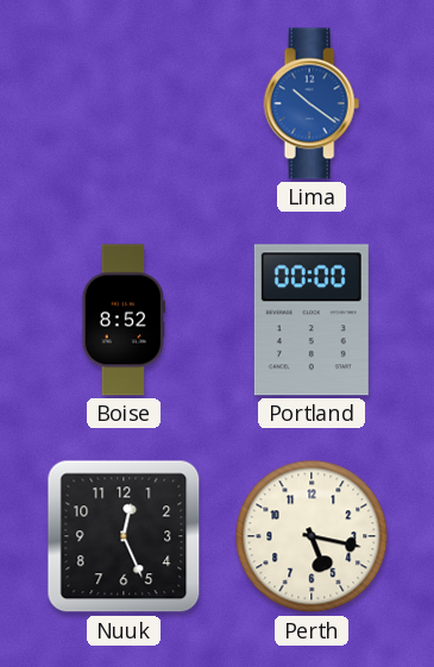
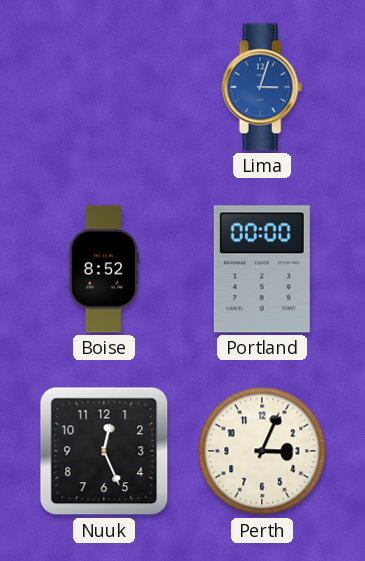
Lima: 10:21 -> 3:03
Perth: 5:17 -> 3:04
